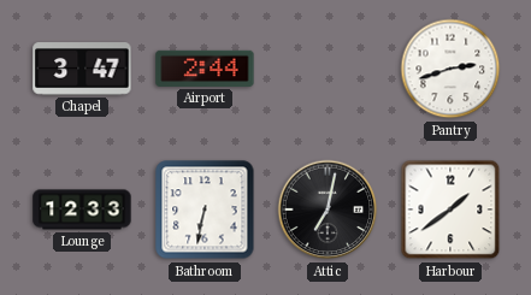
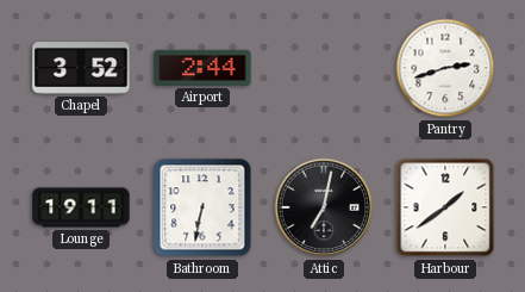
Chapel: 3:47 -> 3:52
Lounge: 12:33 -> 19:11
